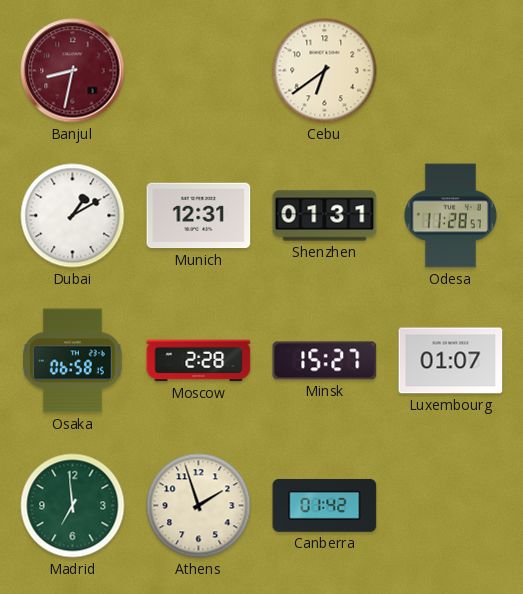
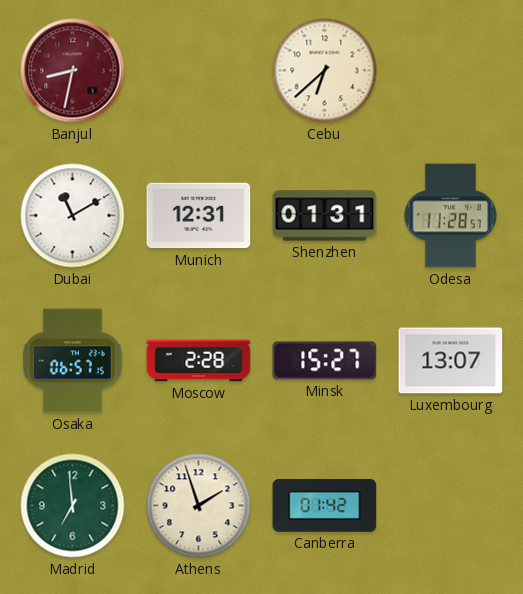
Cebu: 6:39 -> 6:38
Dubai: 1:10 -> 11:10
Osaka: 06:58 -> 06:57
Luxembourg: 01:07 -> 13:07
